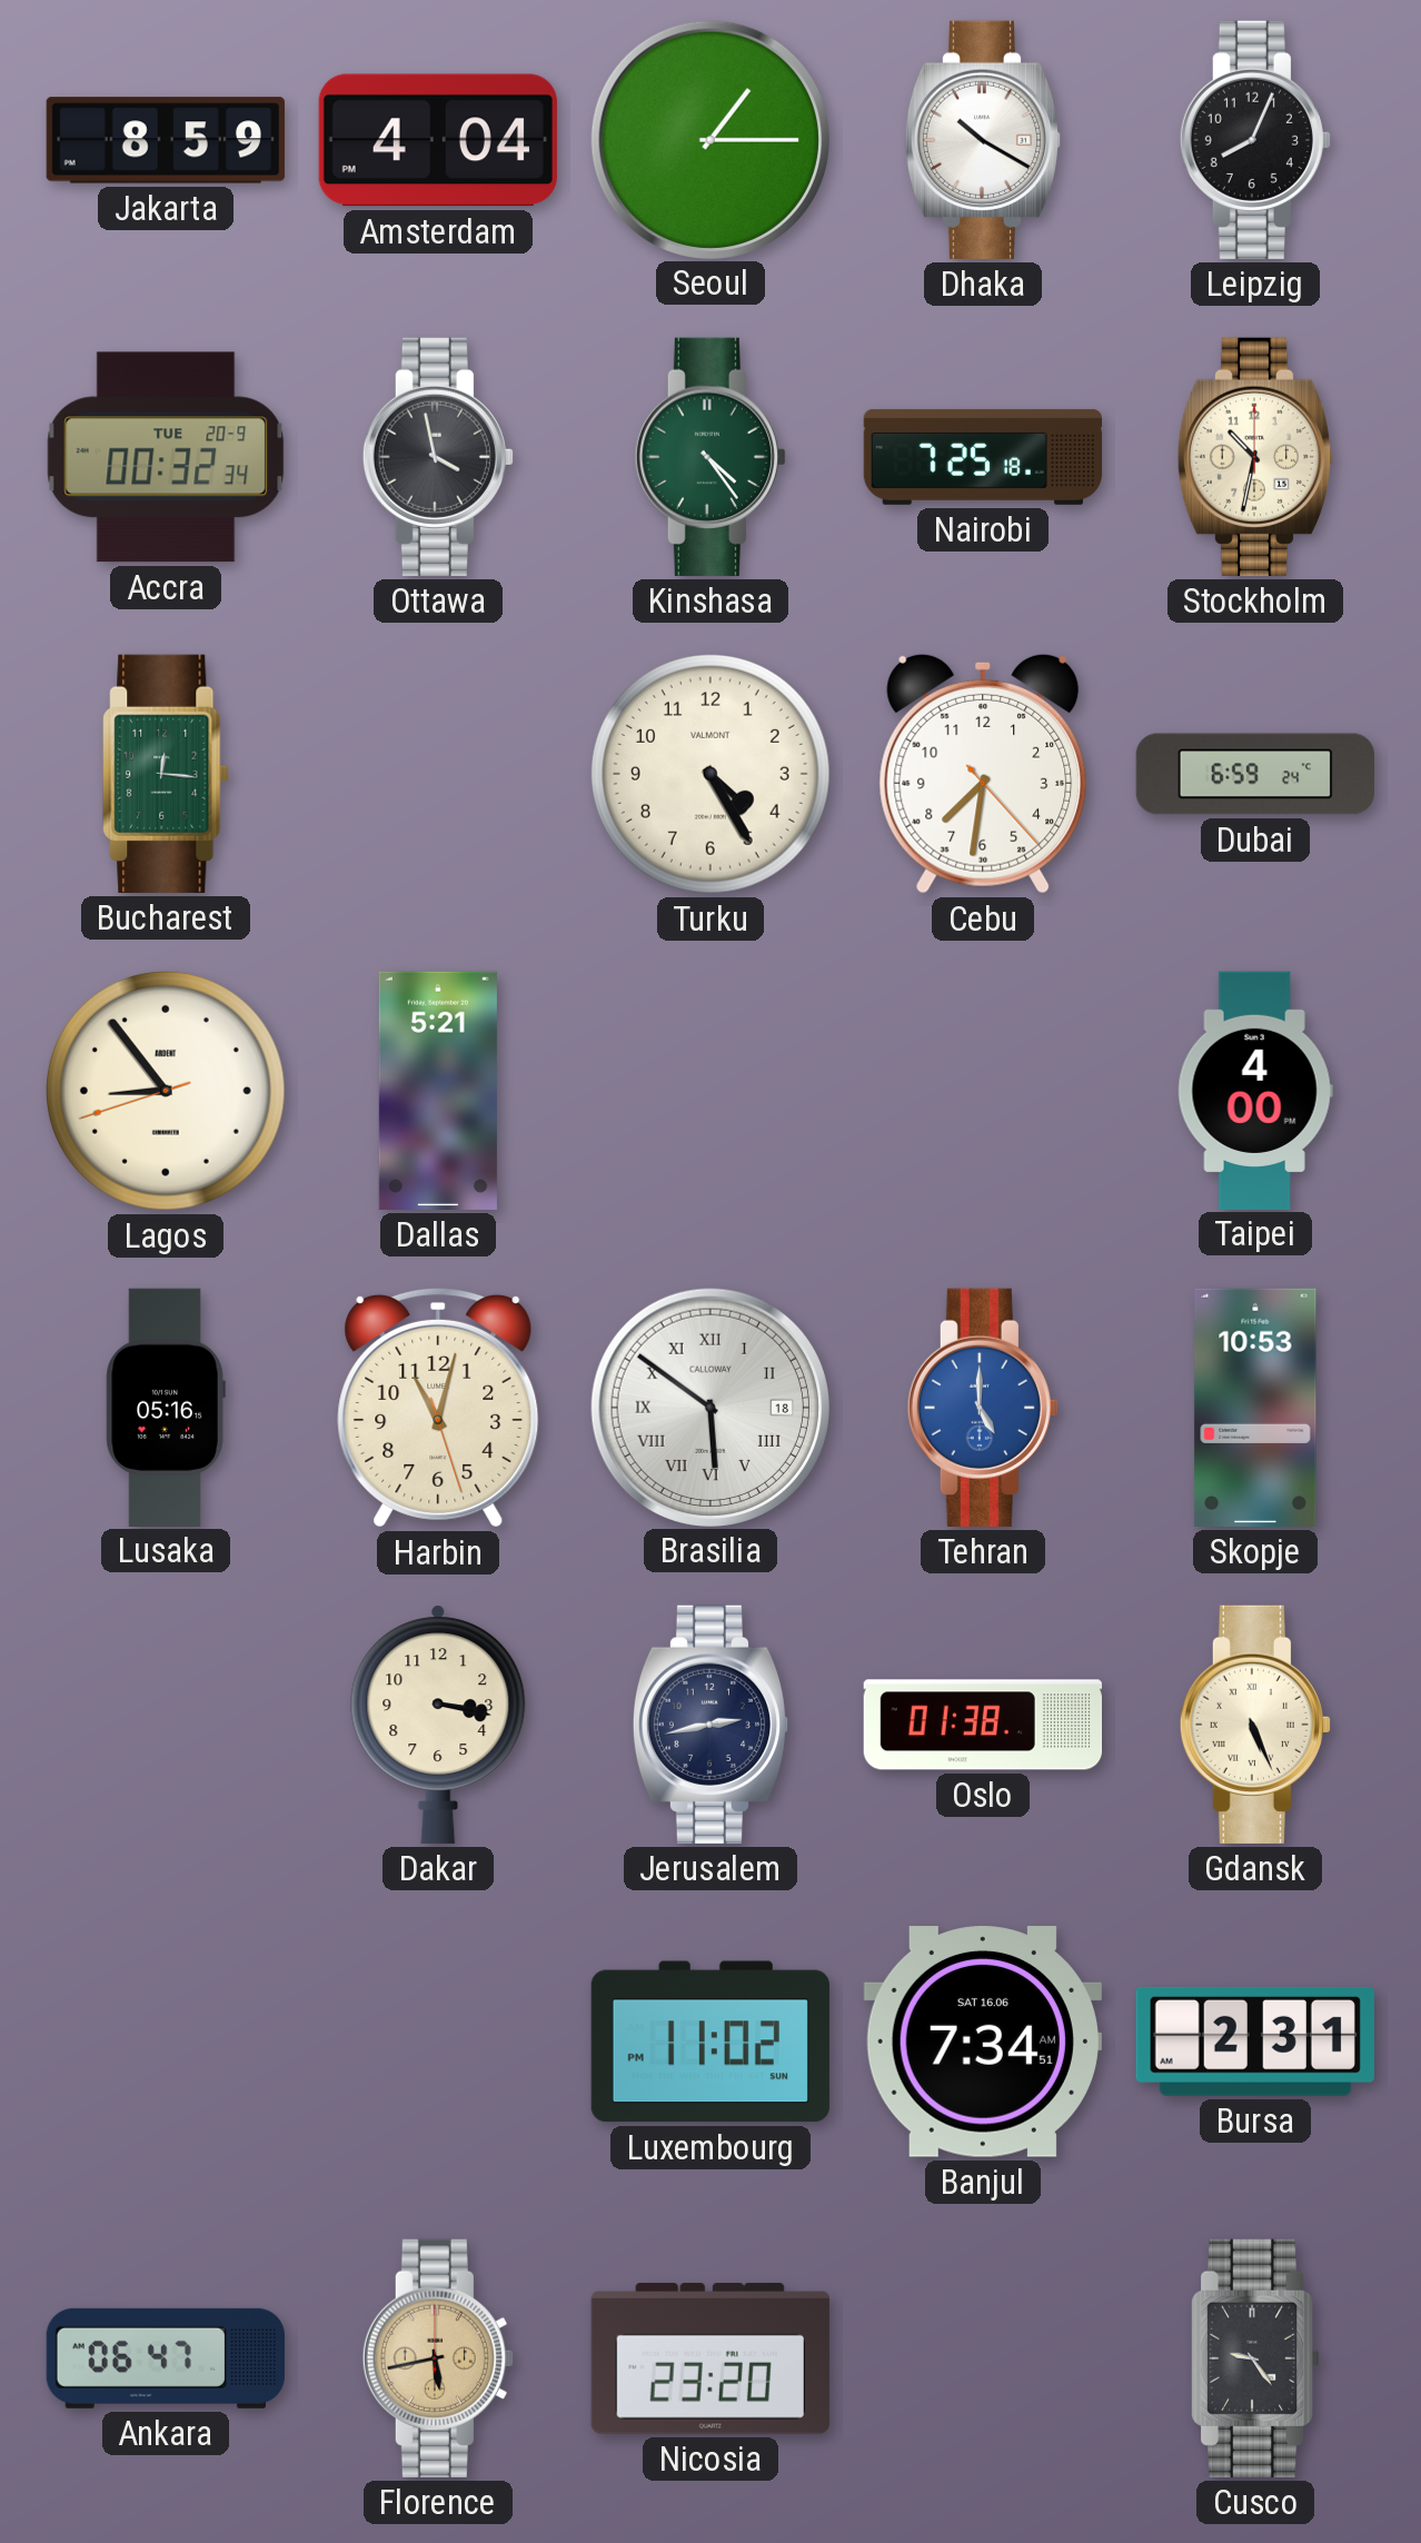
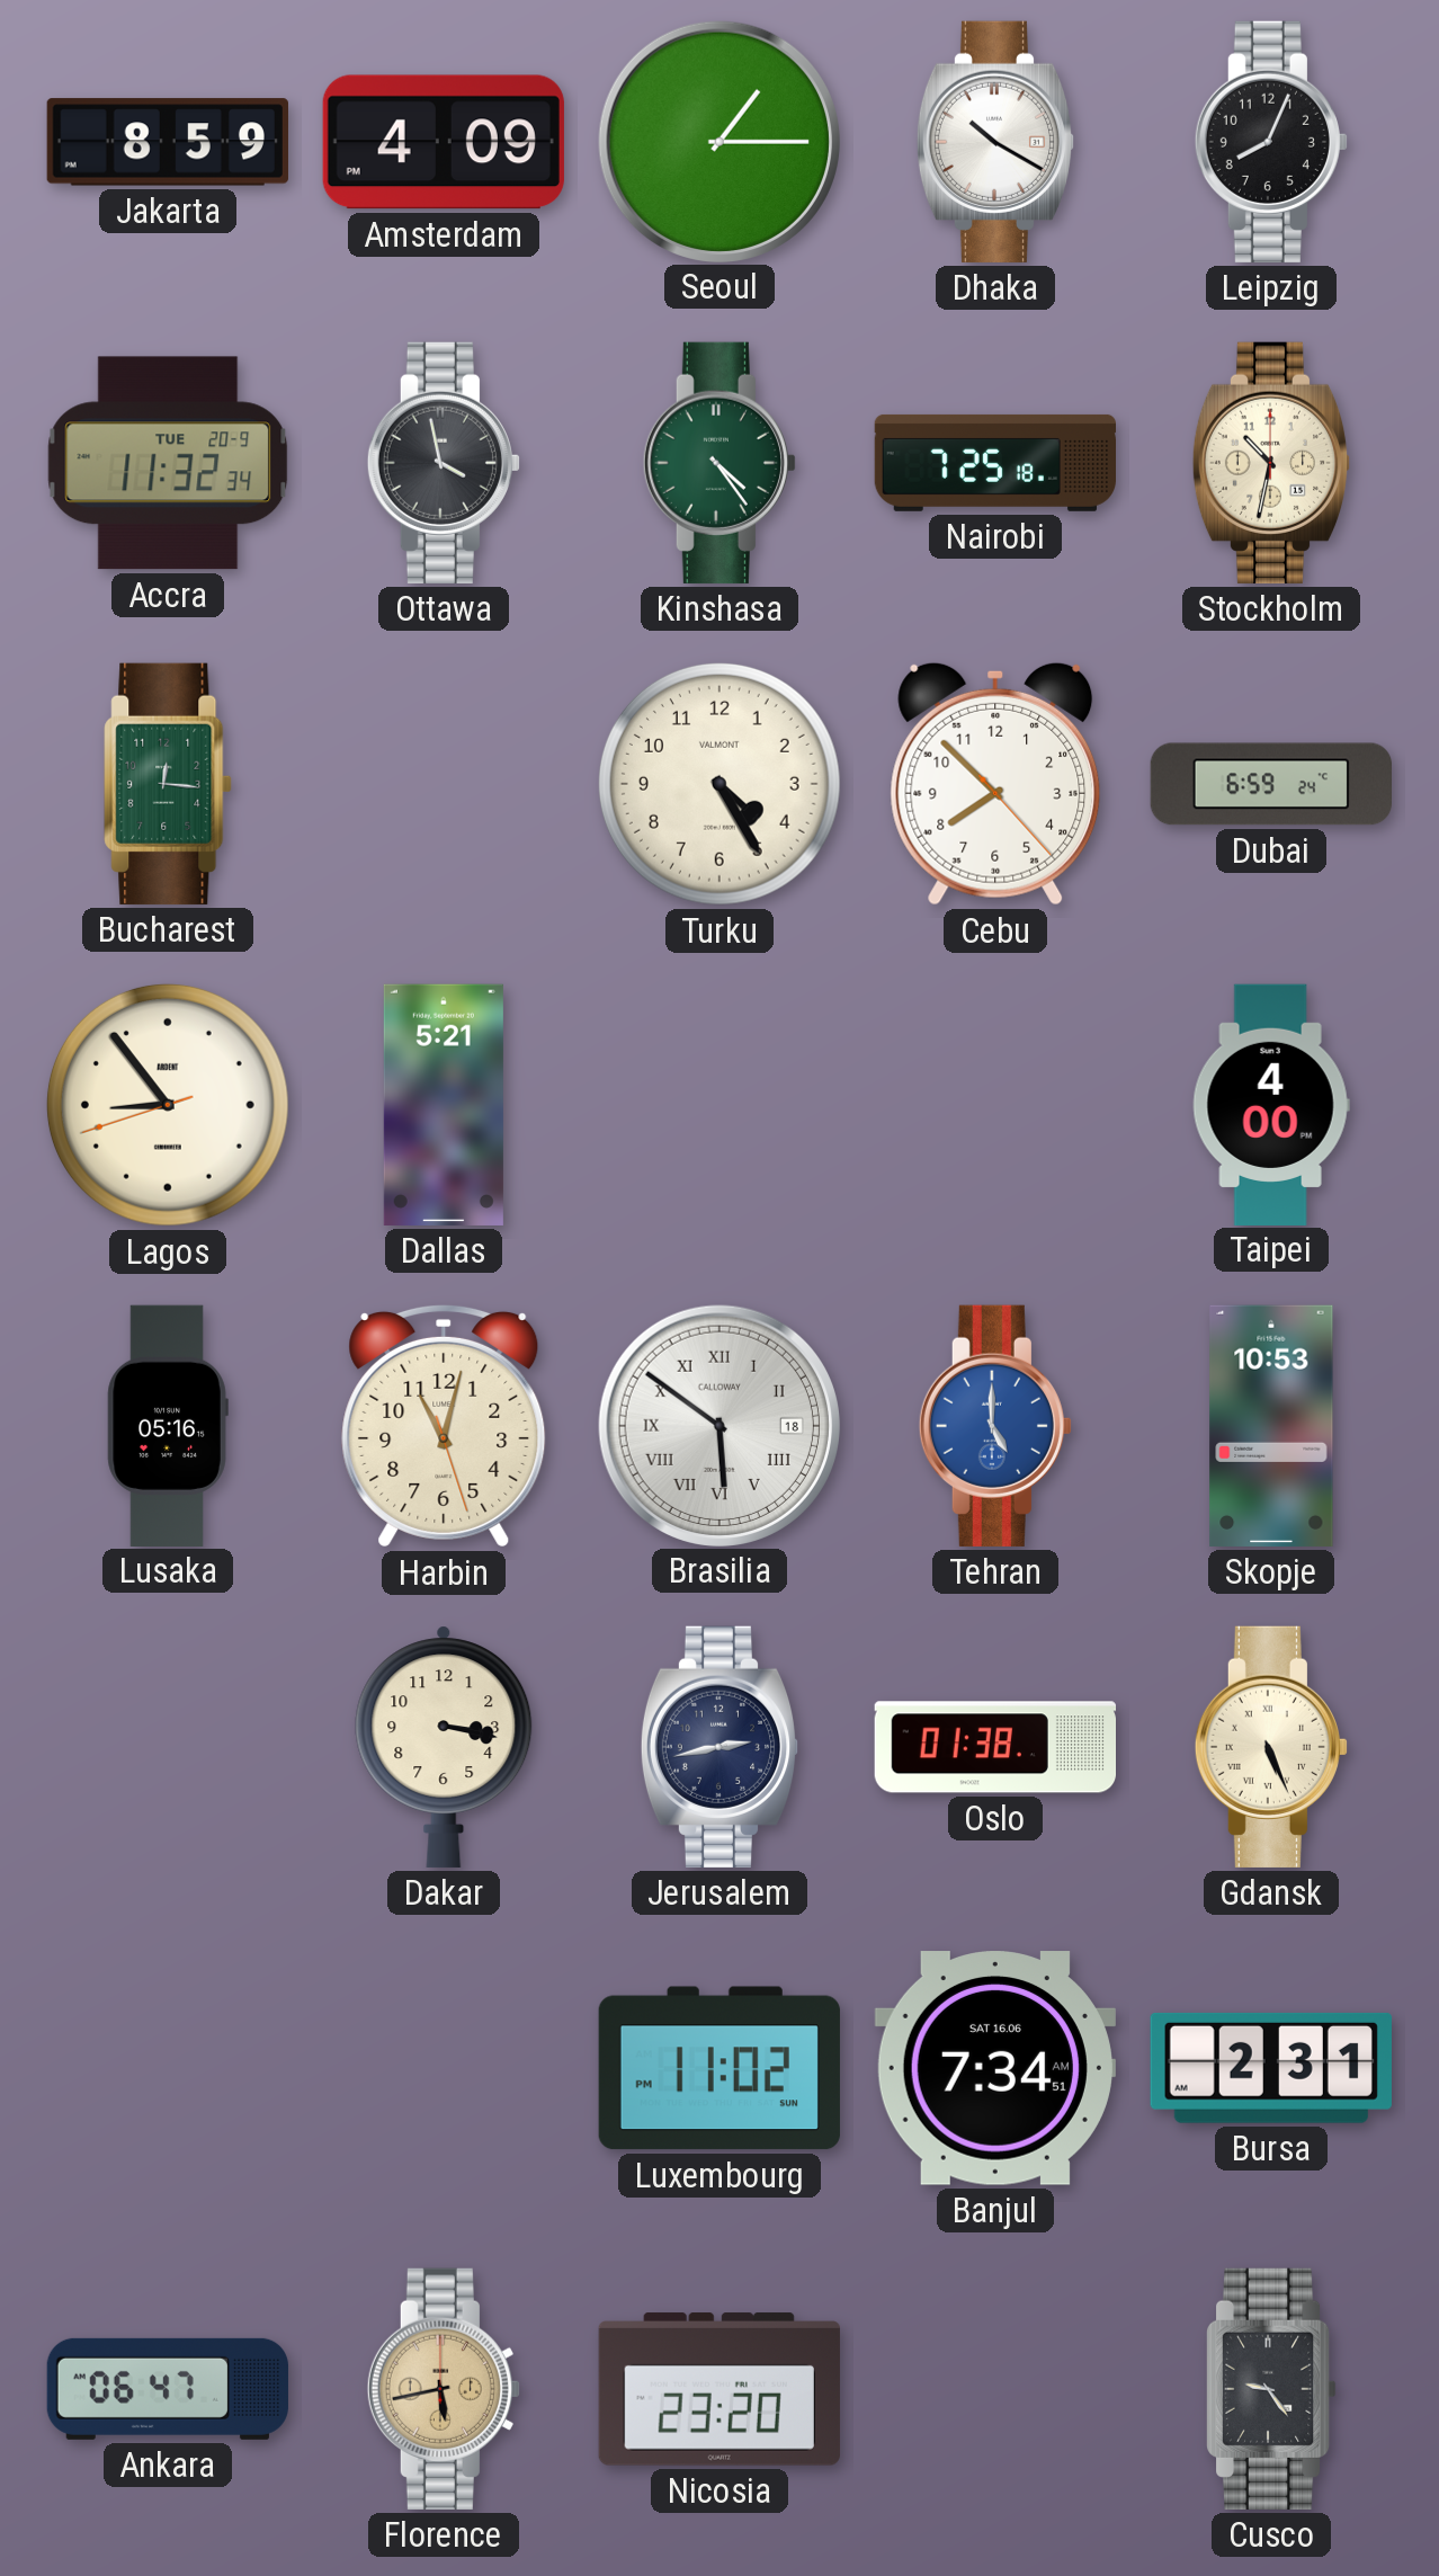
Amsterdam: 4:04 -> 4:09
Accra: 00:32 -> 11:32
Cebu: 7:31 -> 7:52
